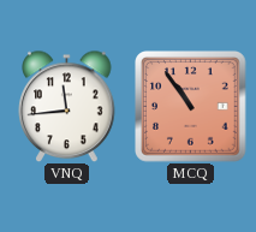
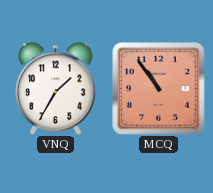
VNQ: 11:44 -> 1:35
